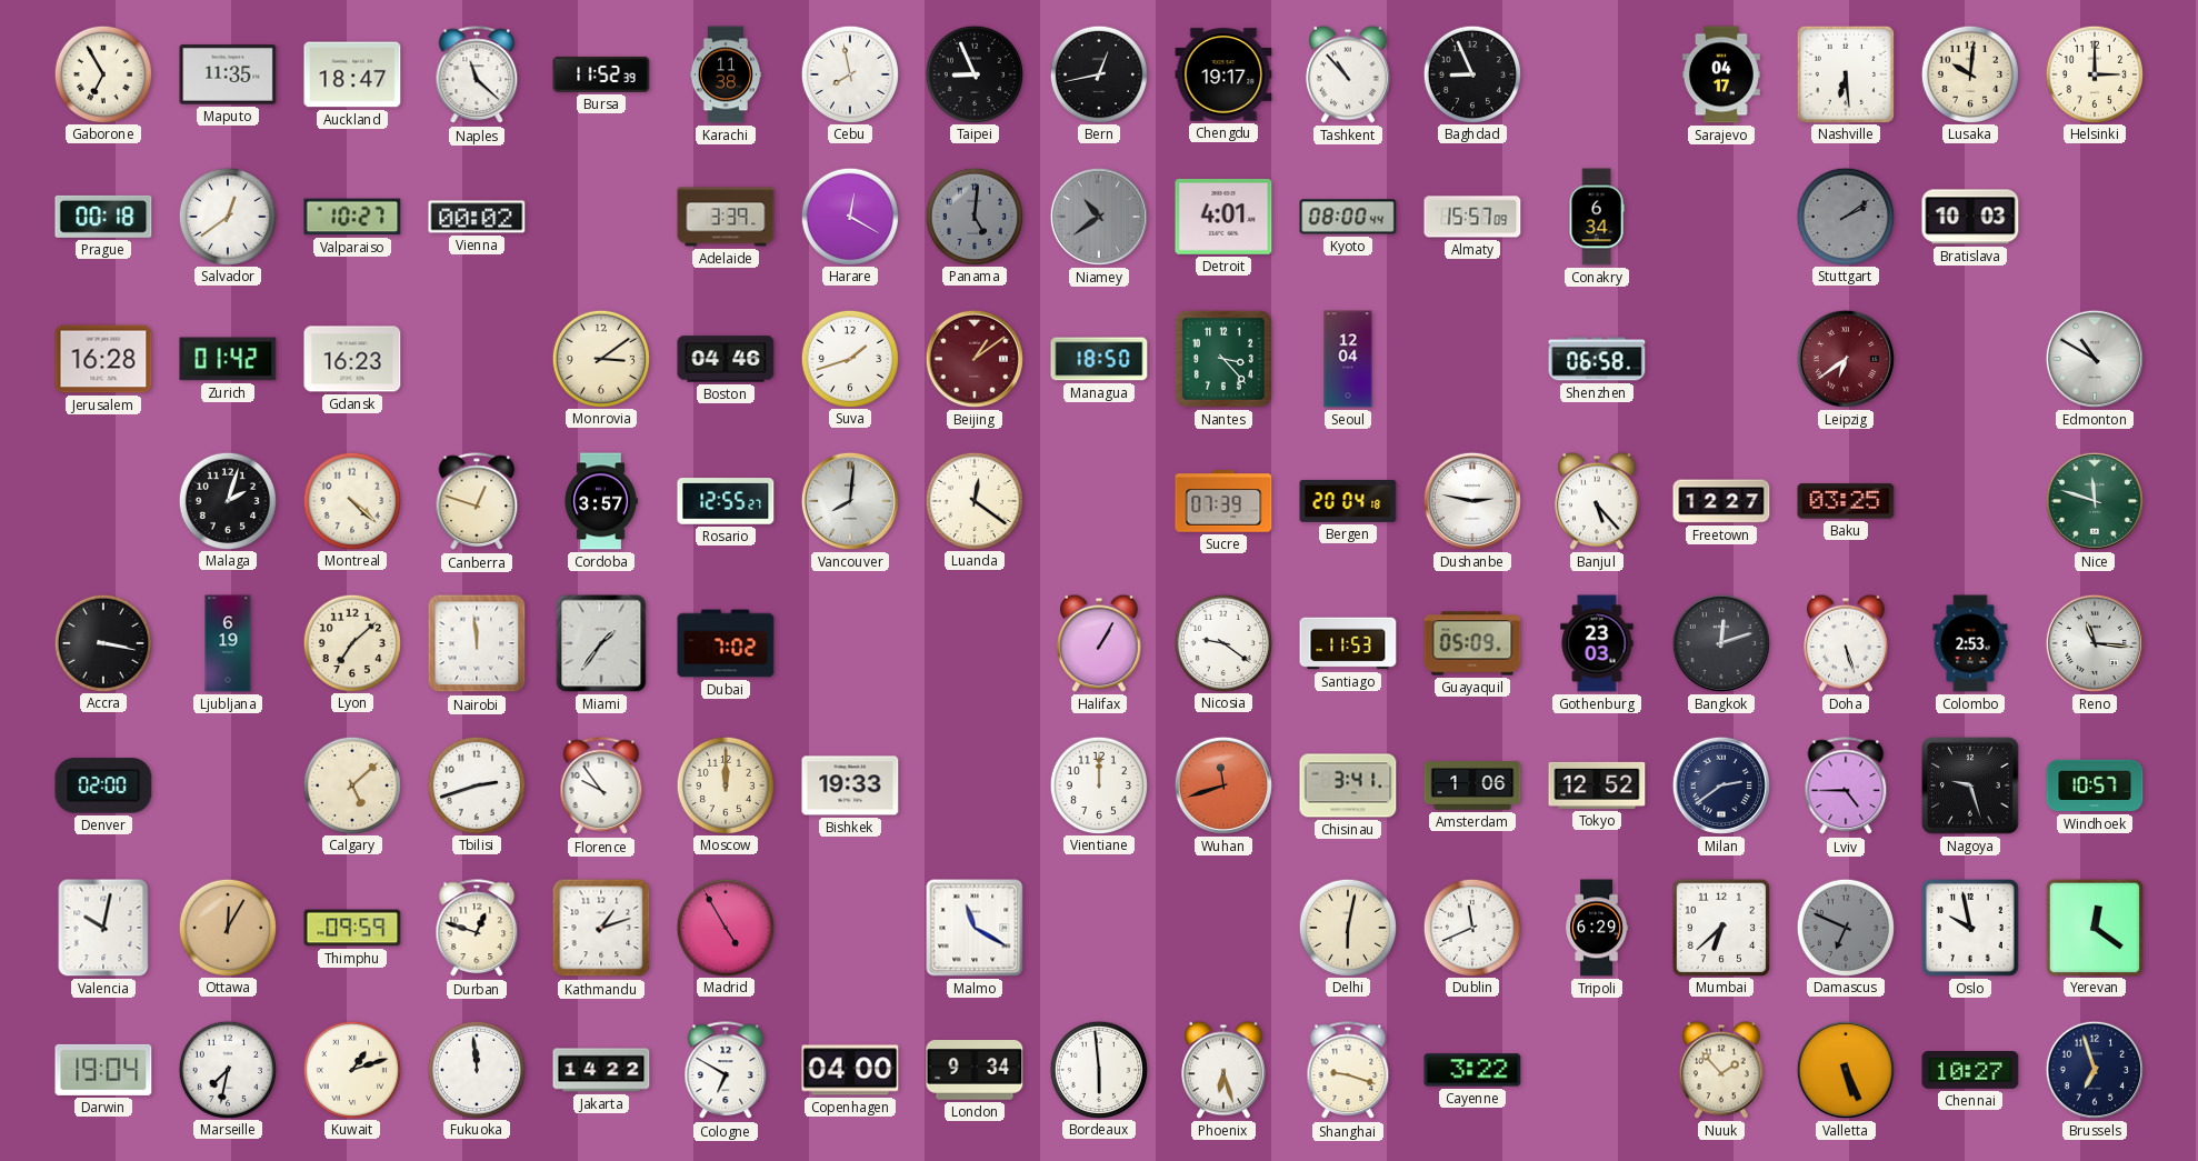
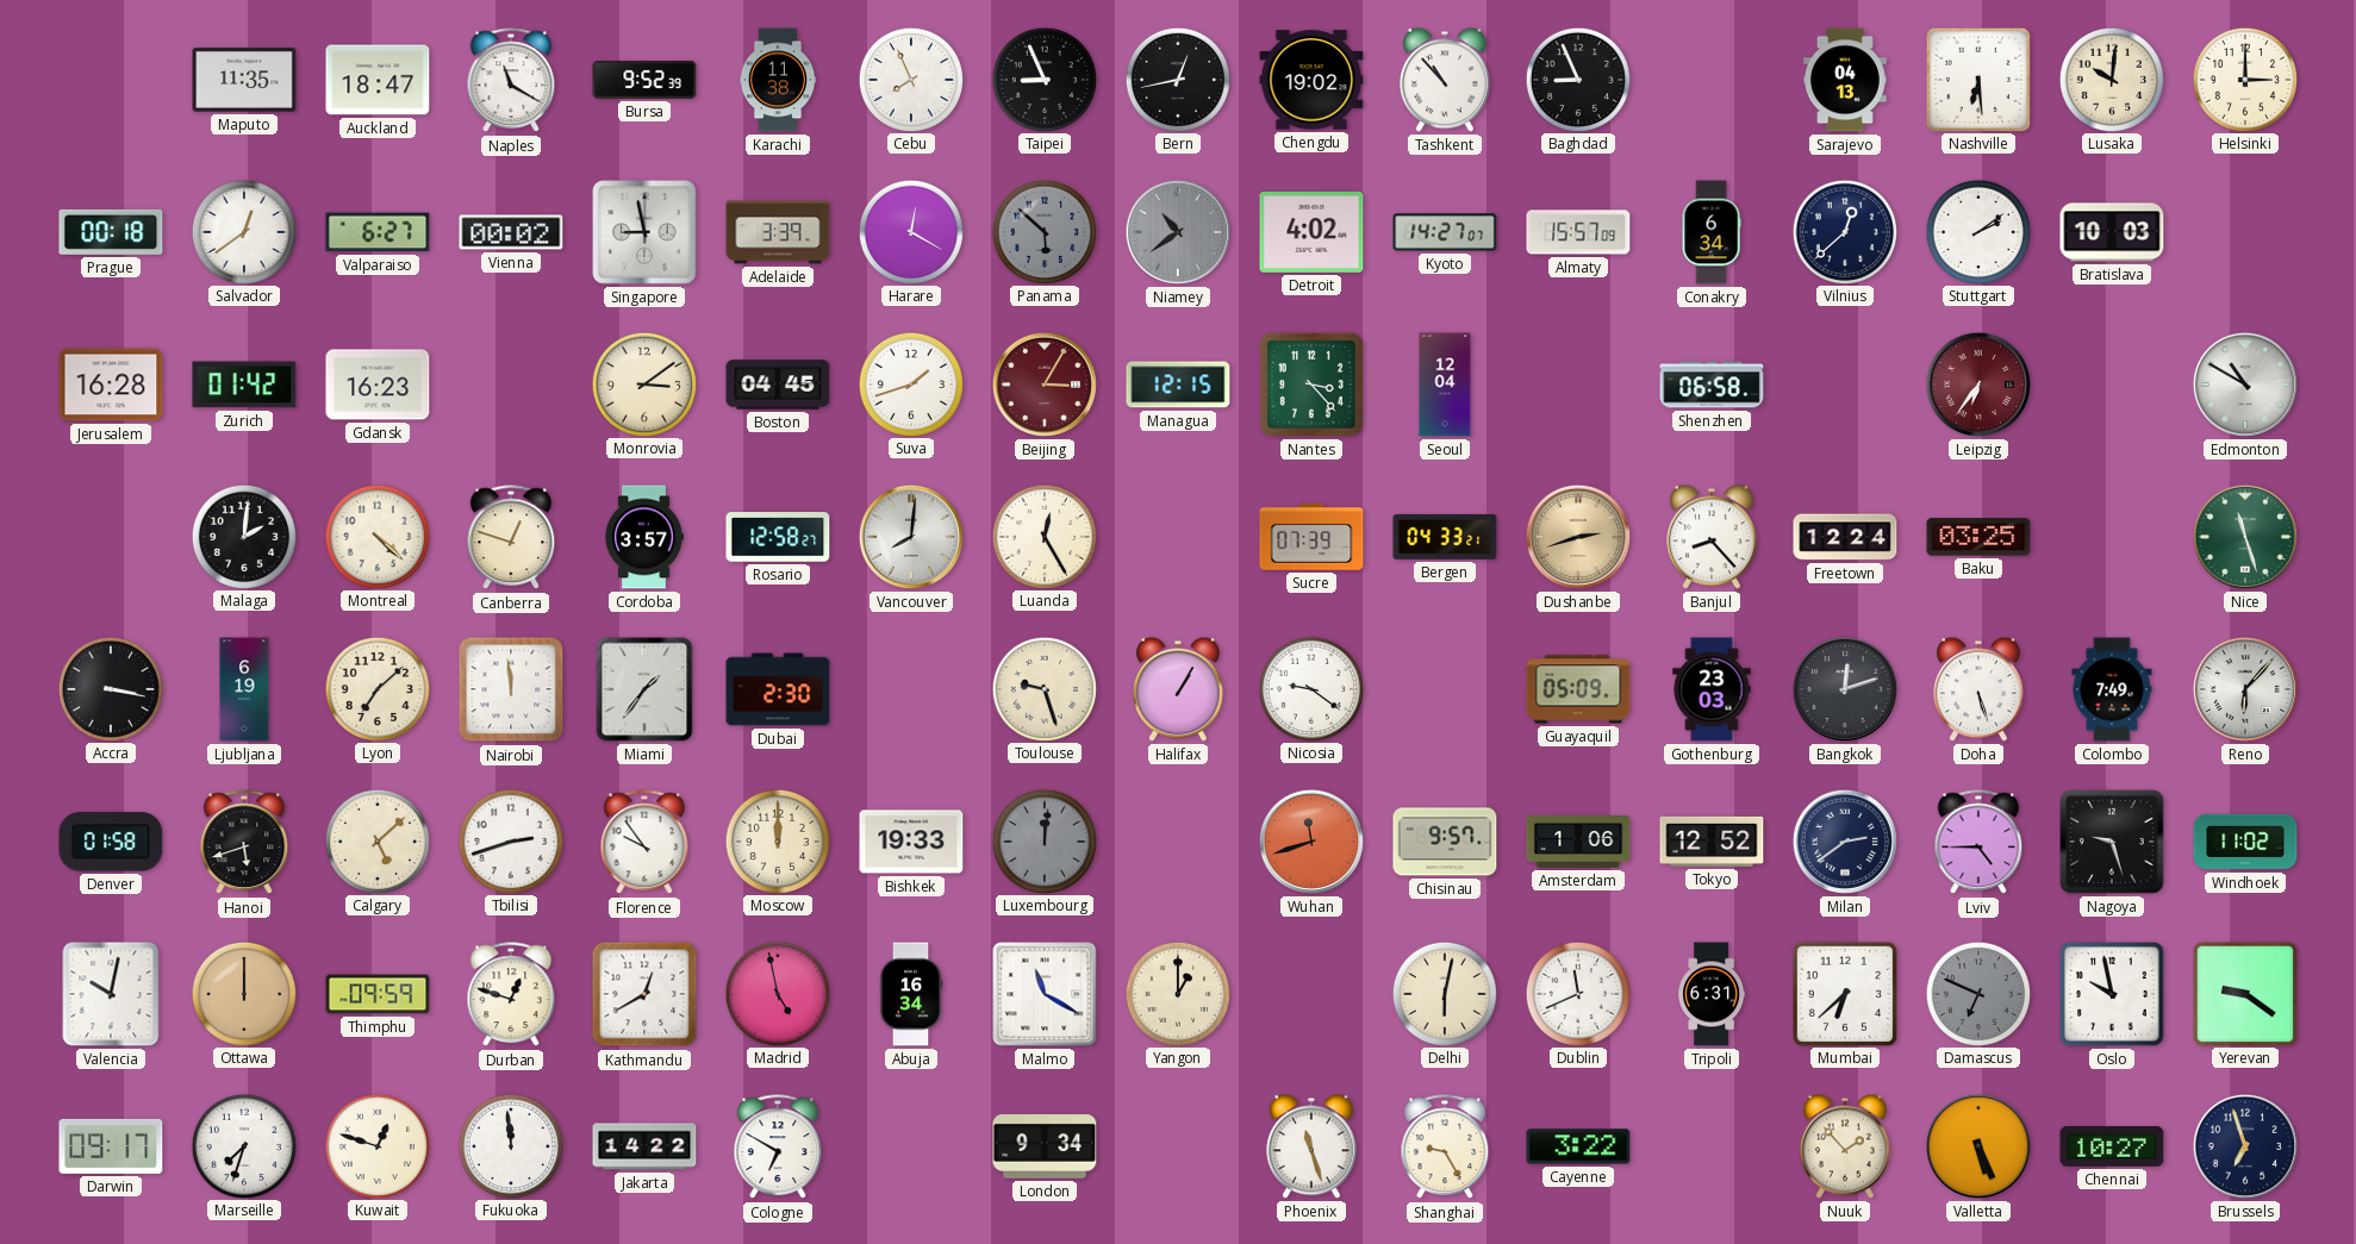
Gaborone: 6:55 -> none
Naples: 11:22 -> 11:20
Bursa: 11:52 -> 9:52
Cebu: 7:58 -> 7:56
Chengdu: 19:17 -> 19:02
Sarajevo: 04:17 -> 04:13
Valparaiso: 10:27 -> 6:27
Singapore: none -> 8:58
Panama: 5:01 -> 5:52
Detroit: 4:01 -> 4:02
Kyoto: 08:00 -> 14:27
Vilnius: none -> 12:38
Stuttgart dial: grey -> white
Boston: 04:46 -> 04:45
Beijing: 1:09 -> 3:05
Managua: 18:50 -> 12:15
Leipzig: 6:39 -> 6:36
Malaga: 2:03 -> 2:01
Rosario: 12:55 -> 12:58
Luanda: 12:21 -> 12:25
Bergen: 20:04 -> 04:33
Dushanbe: 2:47 -> 2:42
Dushanbe dial: white -> champagne
Banjul: 5:23 -> 8:23
Freetown: 12:27 -> 12:24
Nice: 11:48 -> 11:27
Dubai: 7:02 -> 2:30
Toulouse: none -> 9:27
Santiago: 11:53 -> none
Colombo: 2:53 -> 7:49
Reno: 11:16 -> 6:07
Denver: 02:00 -> 01:58
Hanoi: none -> 5:42
Luxembourg: none -> 12:01
Vientiane: 12:00 -> none
Chisinau: 3:41 -> 9:57
Windhoek: 10:57 -> 11:02
Ottawa: 12:05 -> 12:00
Kathmandu: 1:12 -> 12:40
Madrid: 4:55 -> 4:58
Abuja: none -> 16:34
Yangon: none -> 1:00
Tripoli: 6:29 -> 6:31
Yerevan: 12:21 -> 9:21
Darwin: 19:04 -> 09:17
Marseille: 7:32 -> 7:33
Kuwait: 1:12 -> 12:48
Copenhagen: 04:00 -> none
Bordeaux: 5:59 -> none
Phoenix: 6:27 -> 11:27
Shanghai: 9:18 -> 9:25
